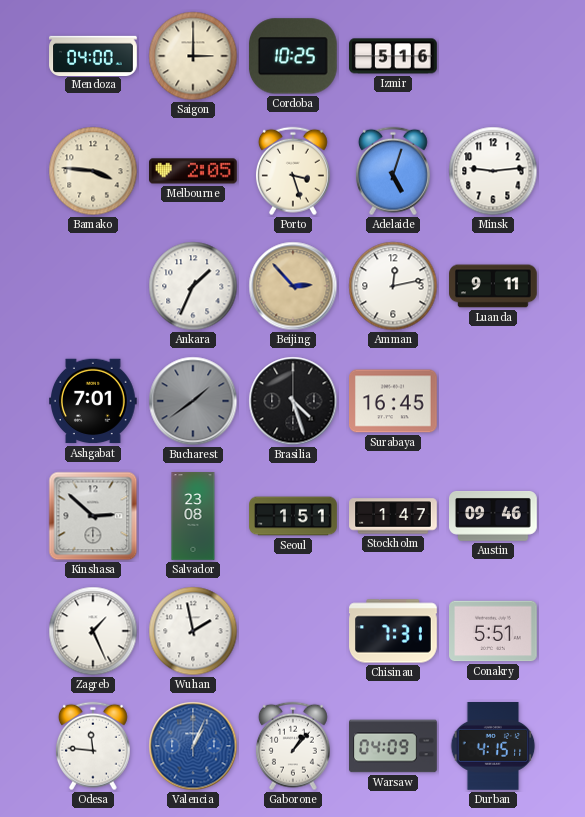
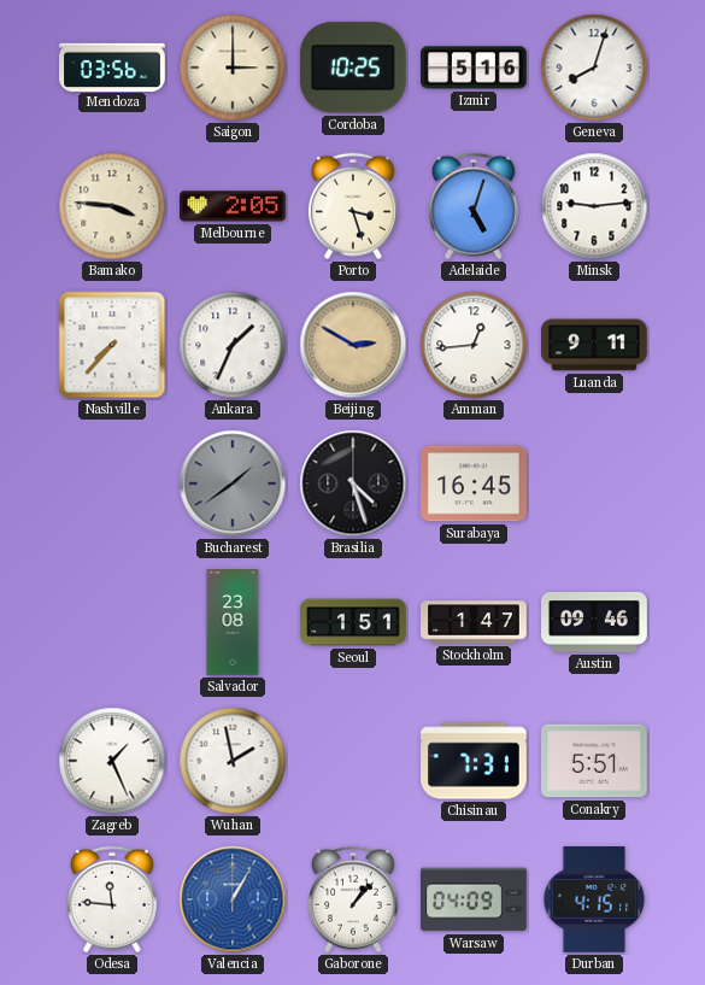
Mendoza: 04:00 -> 03:56
Geneva: none -> 8:03
Nashville: none -> 7:37
Beijing: 2:53 -> 2:50
Amman: 12:13 -> 12:44
Ashgabat: 7:01 -> none
Kinshasa: 2:52 -> none
Valencia: 1:04 -> 1:05
